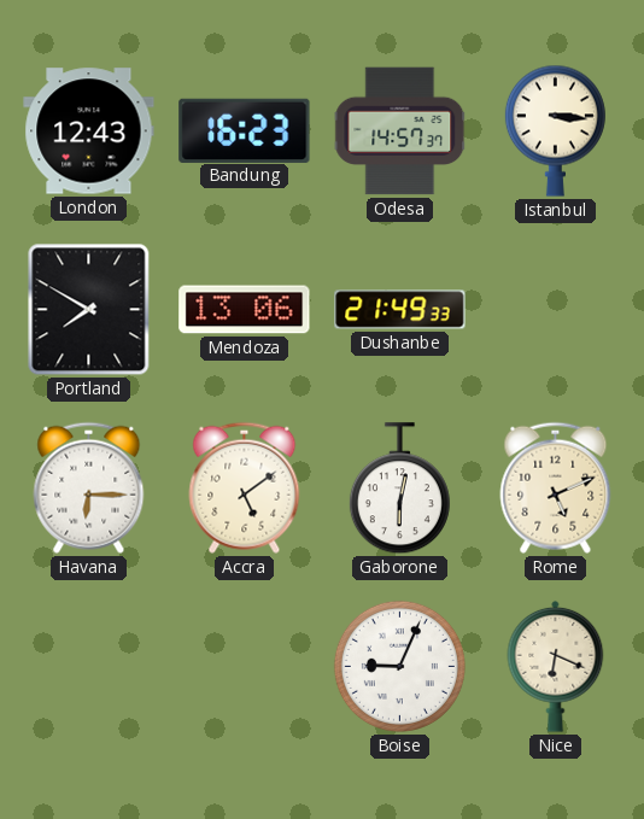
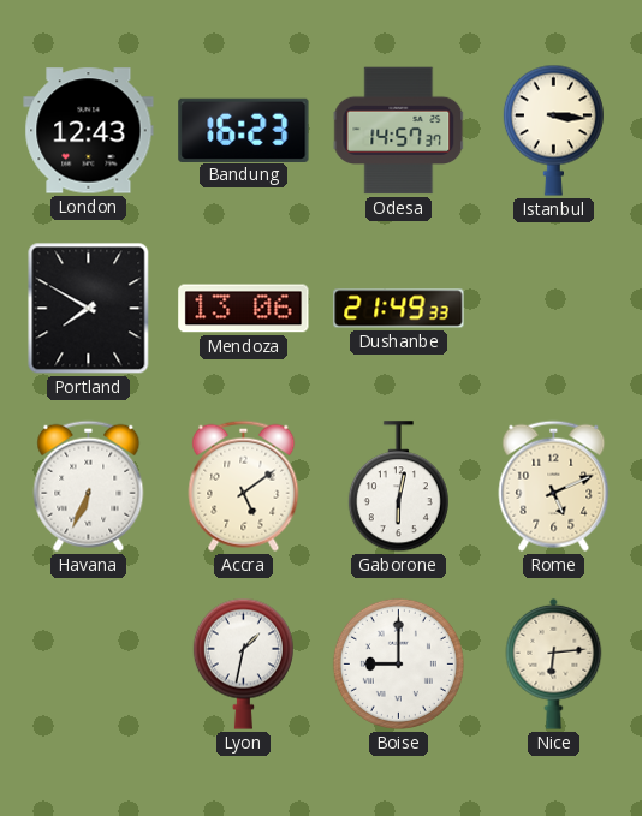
Havana: 6:15 -> 6:34
Lyon: none -> 1:32
Boise: 9:04 -> 9:00
Nice: 6:19 -> 6:14
